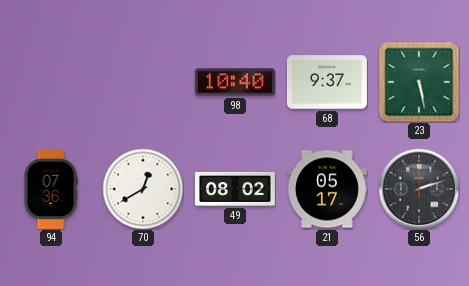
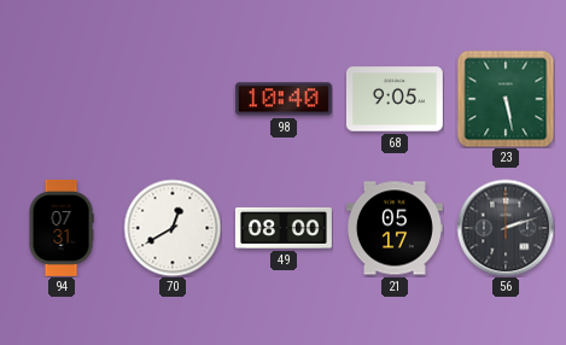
68: 9:37 -> 9:05
94: 07:36 -> 07:31
49: 08:02 -> 08:00
